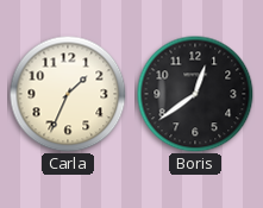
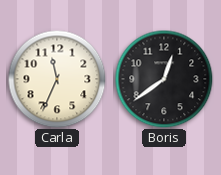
Carla: 1:34 -> 11:34
